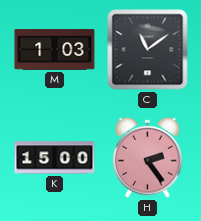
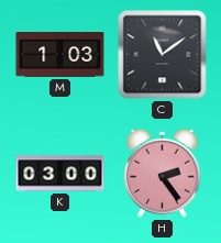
K: 15:00 -> 03:00
